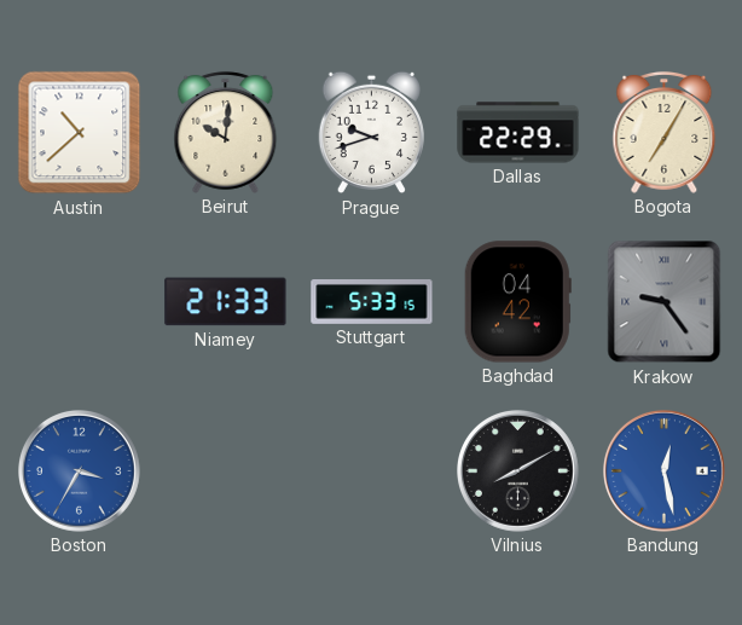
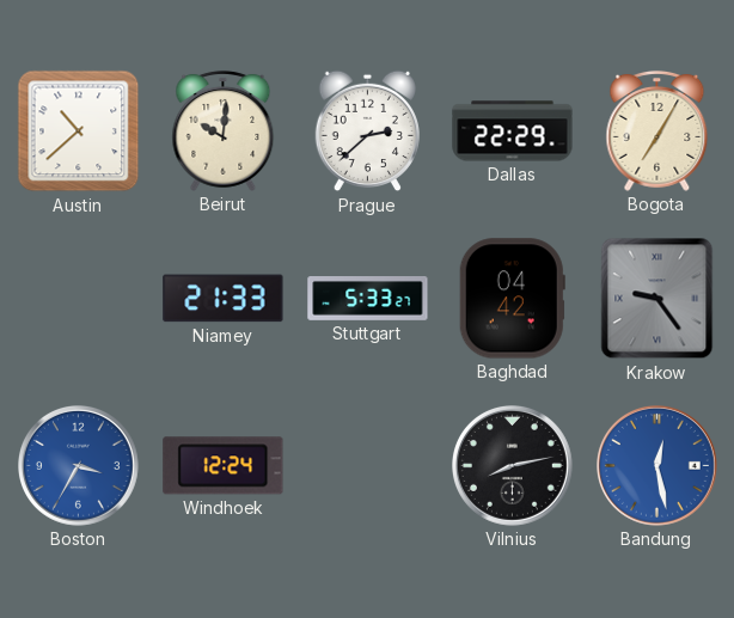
Prague: 9:42 -> 2:38
Stuttgart: 5:33:15 -> 5:33:27
Windhoek: none -> 12:24
Vilnius: 8:10 -> 8:13
